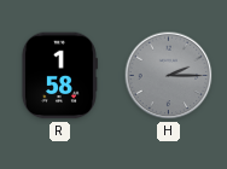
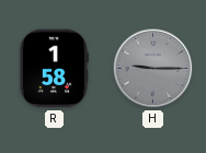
H: 2:15 -> 9:15
